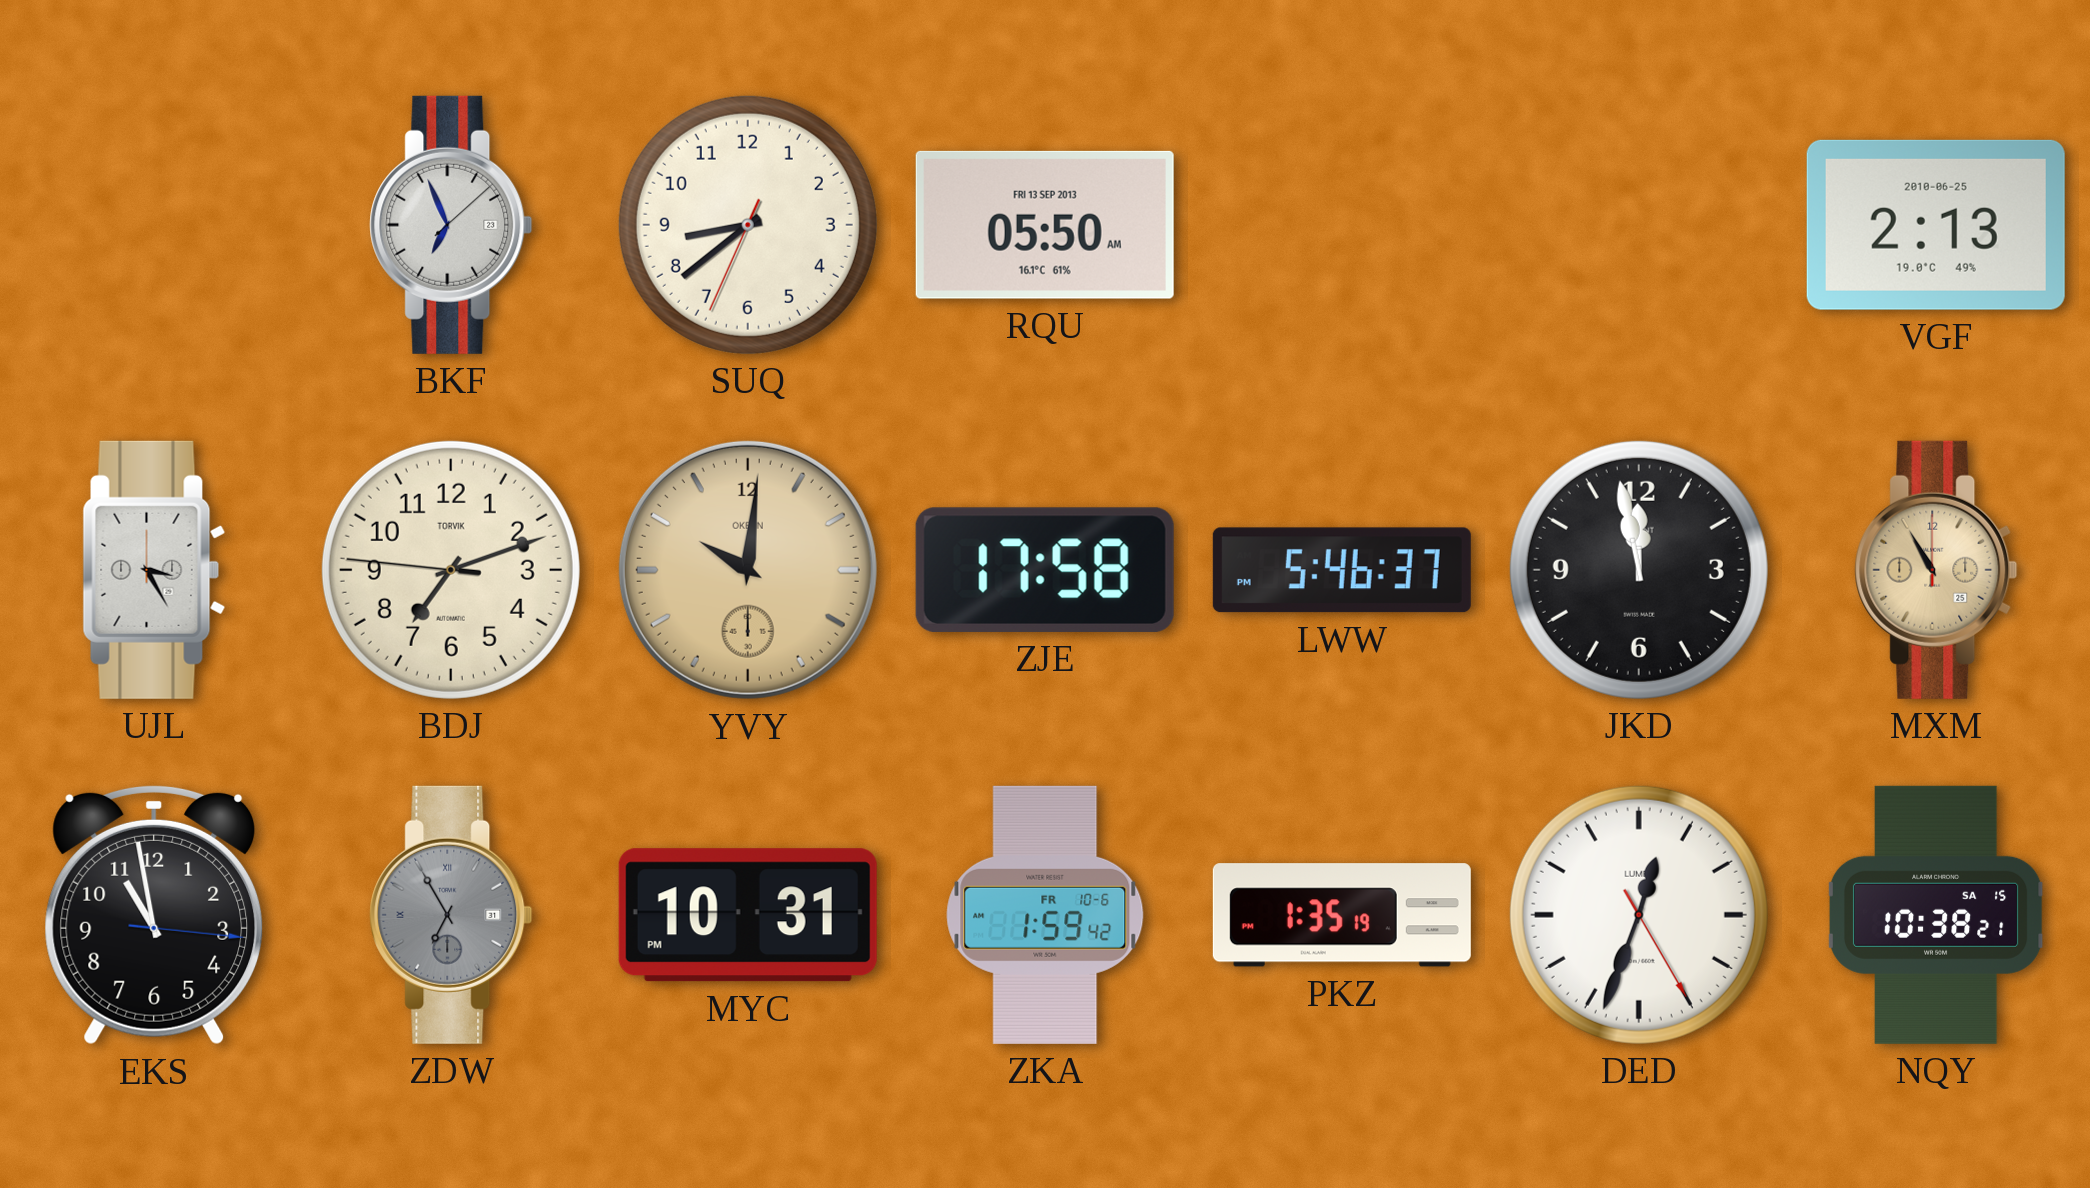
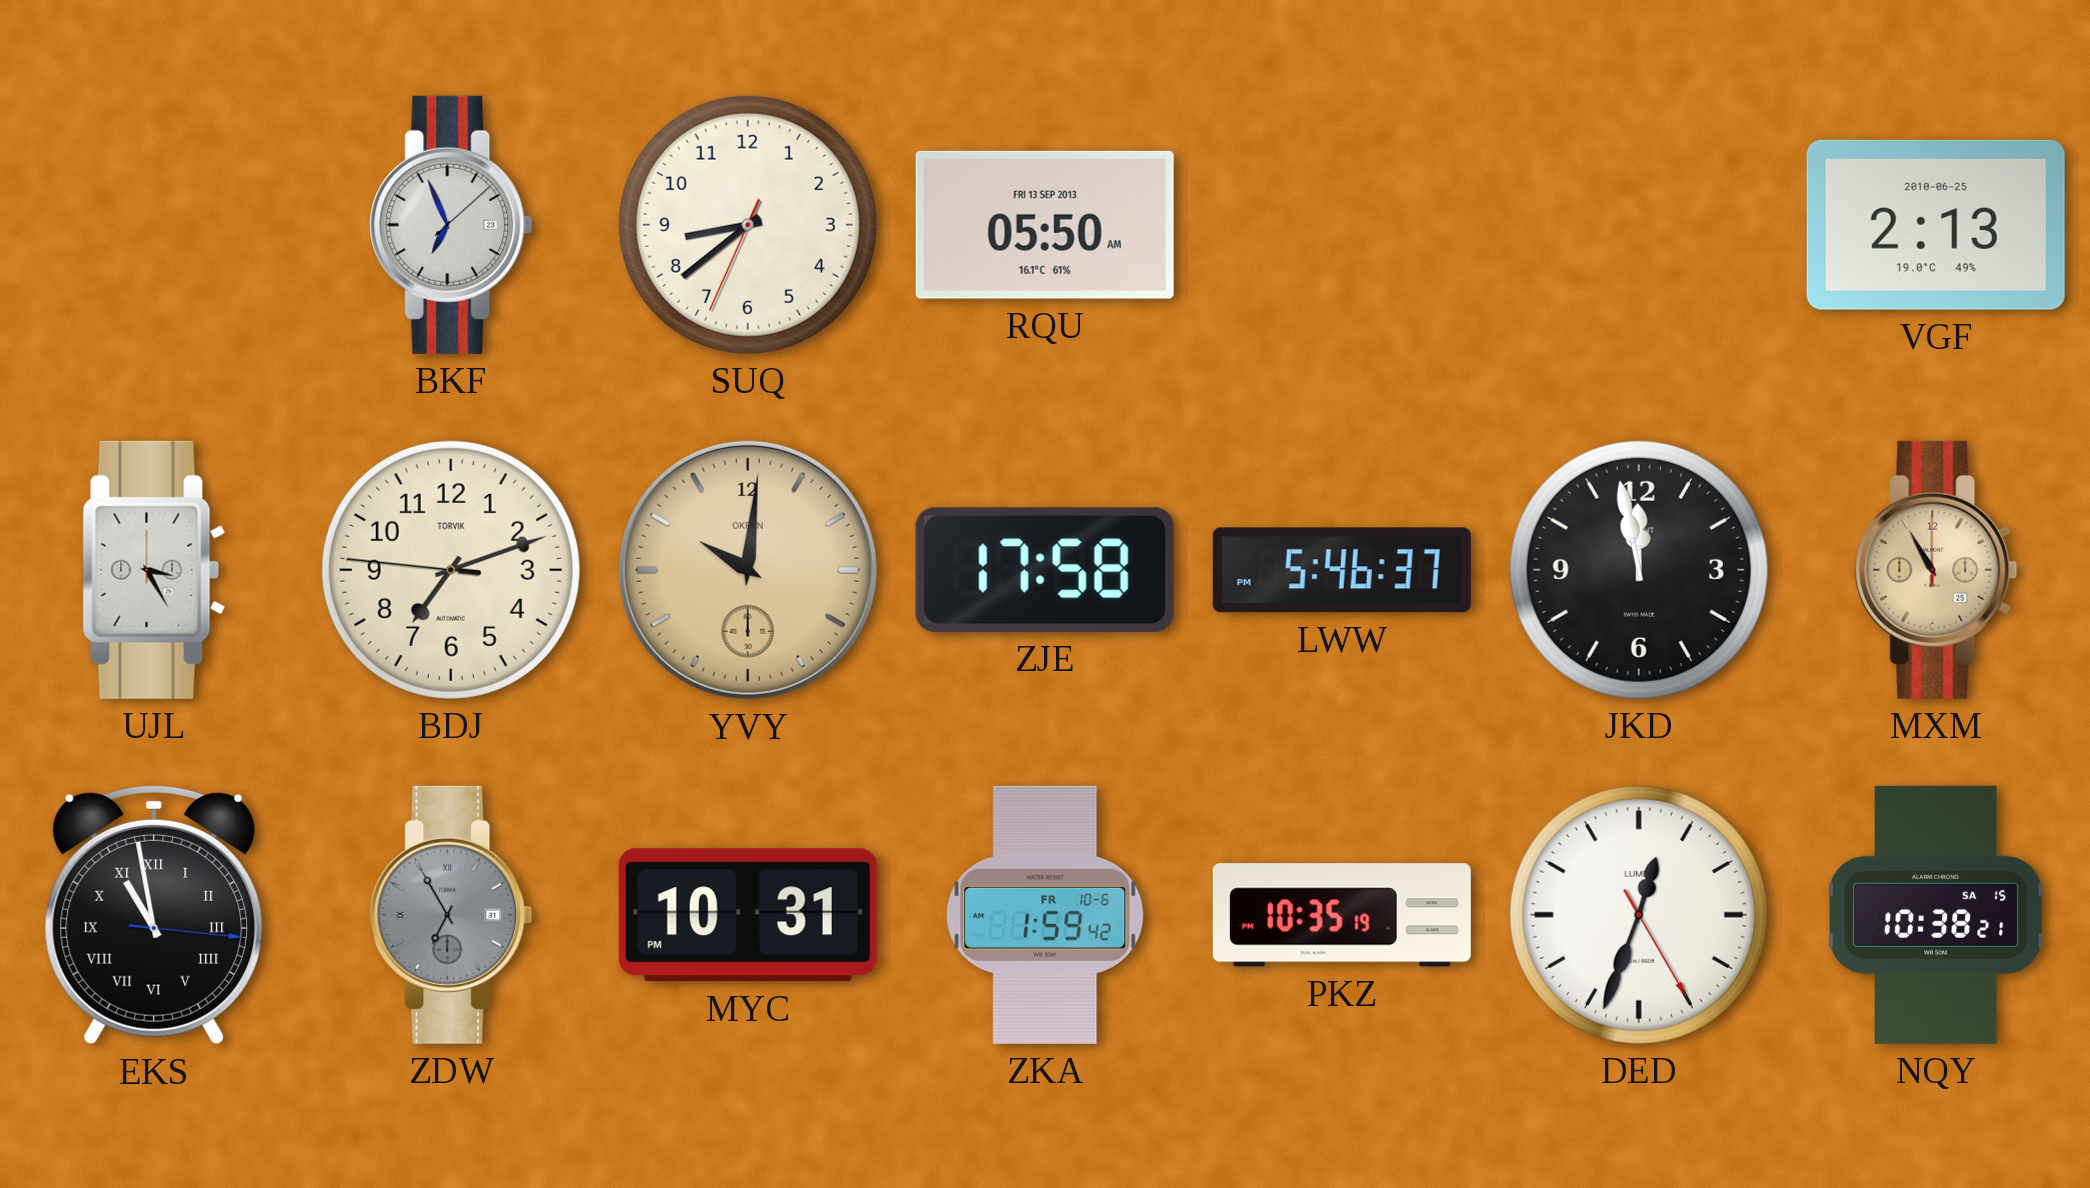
EKS numerals: Arabic -> Roman
PKZ: 1:35 -> 10:35
